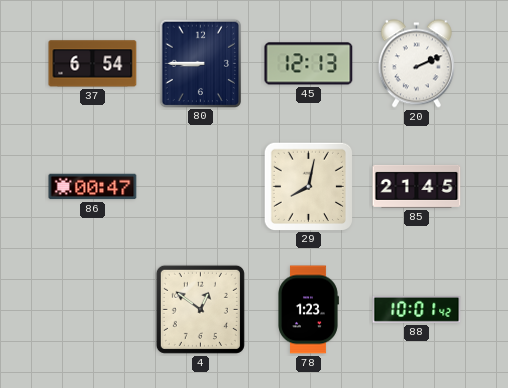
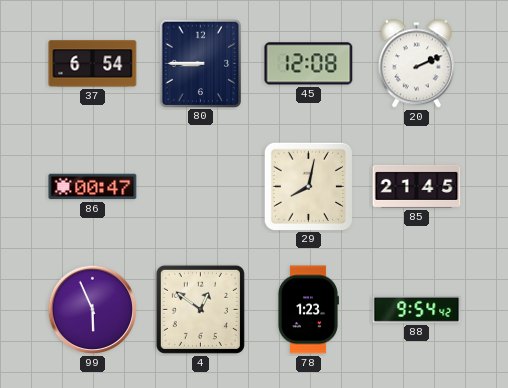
45: 12:13 -> 12:08
99: none -> 5:56
88: 10:01 -> 9:54
